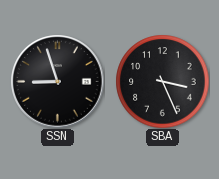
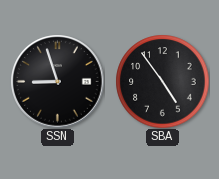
SBA: 3:26 -> 4:54
